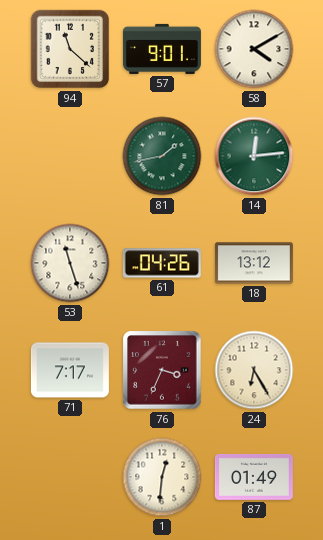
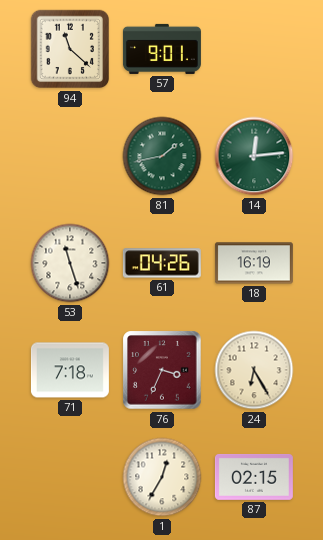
58: 4:10 -> none
18: 13:12 -> 16:19
71: 7:17 -> 7:18
1: 12:31 -> 12:35
87: 01:49 -> 02:15
